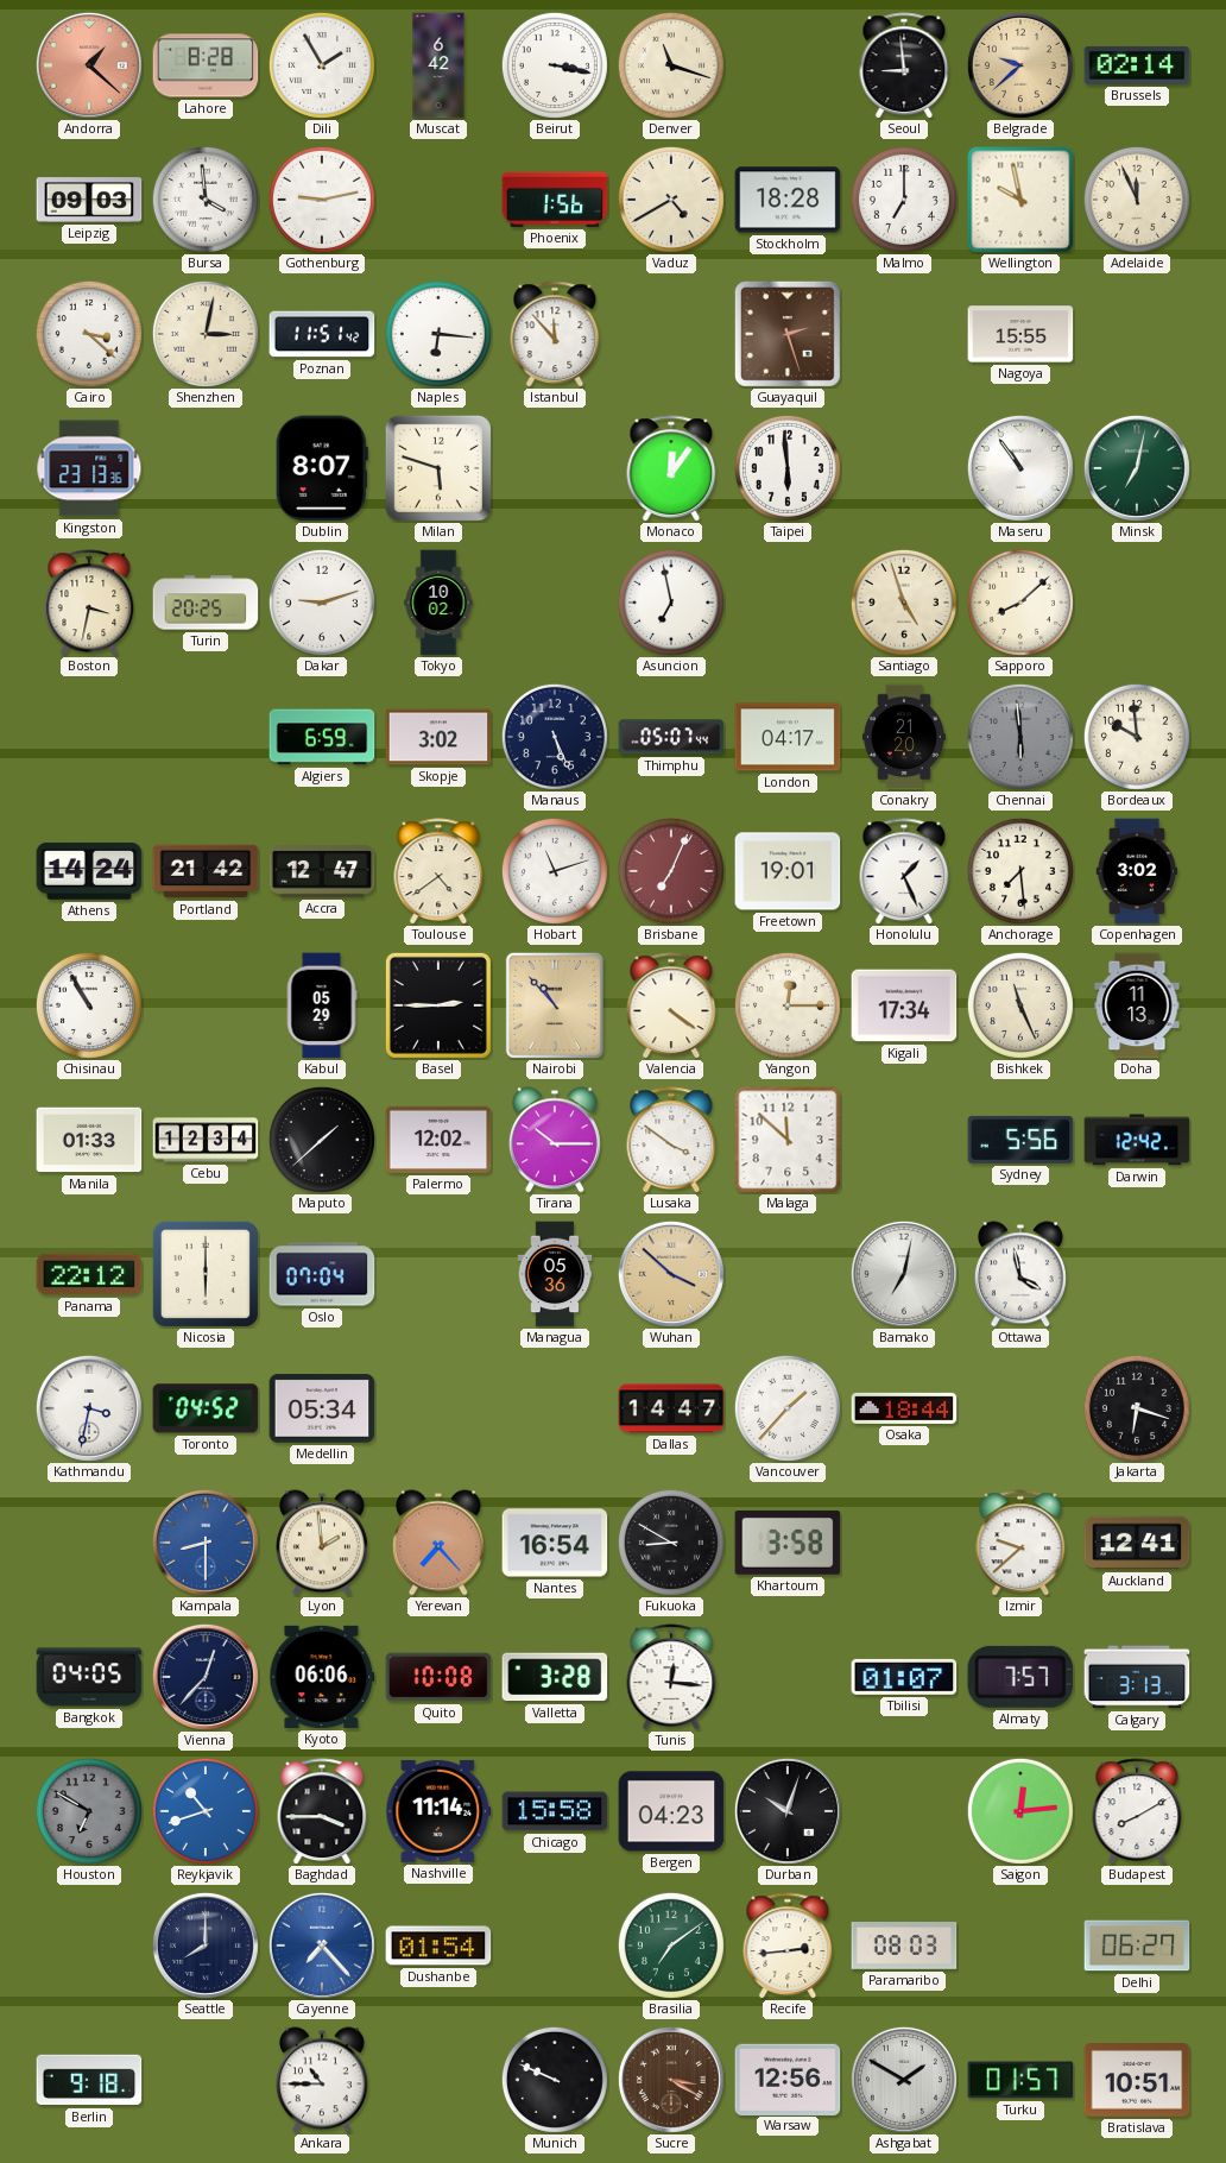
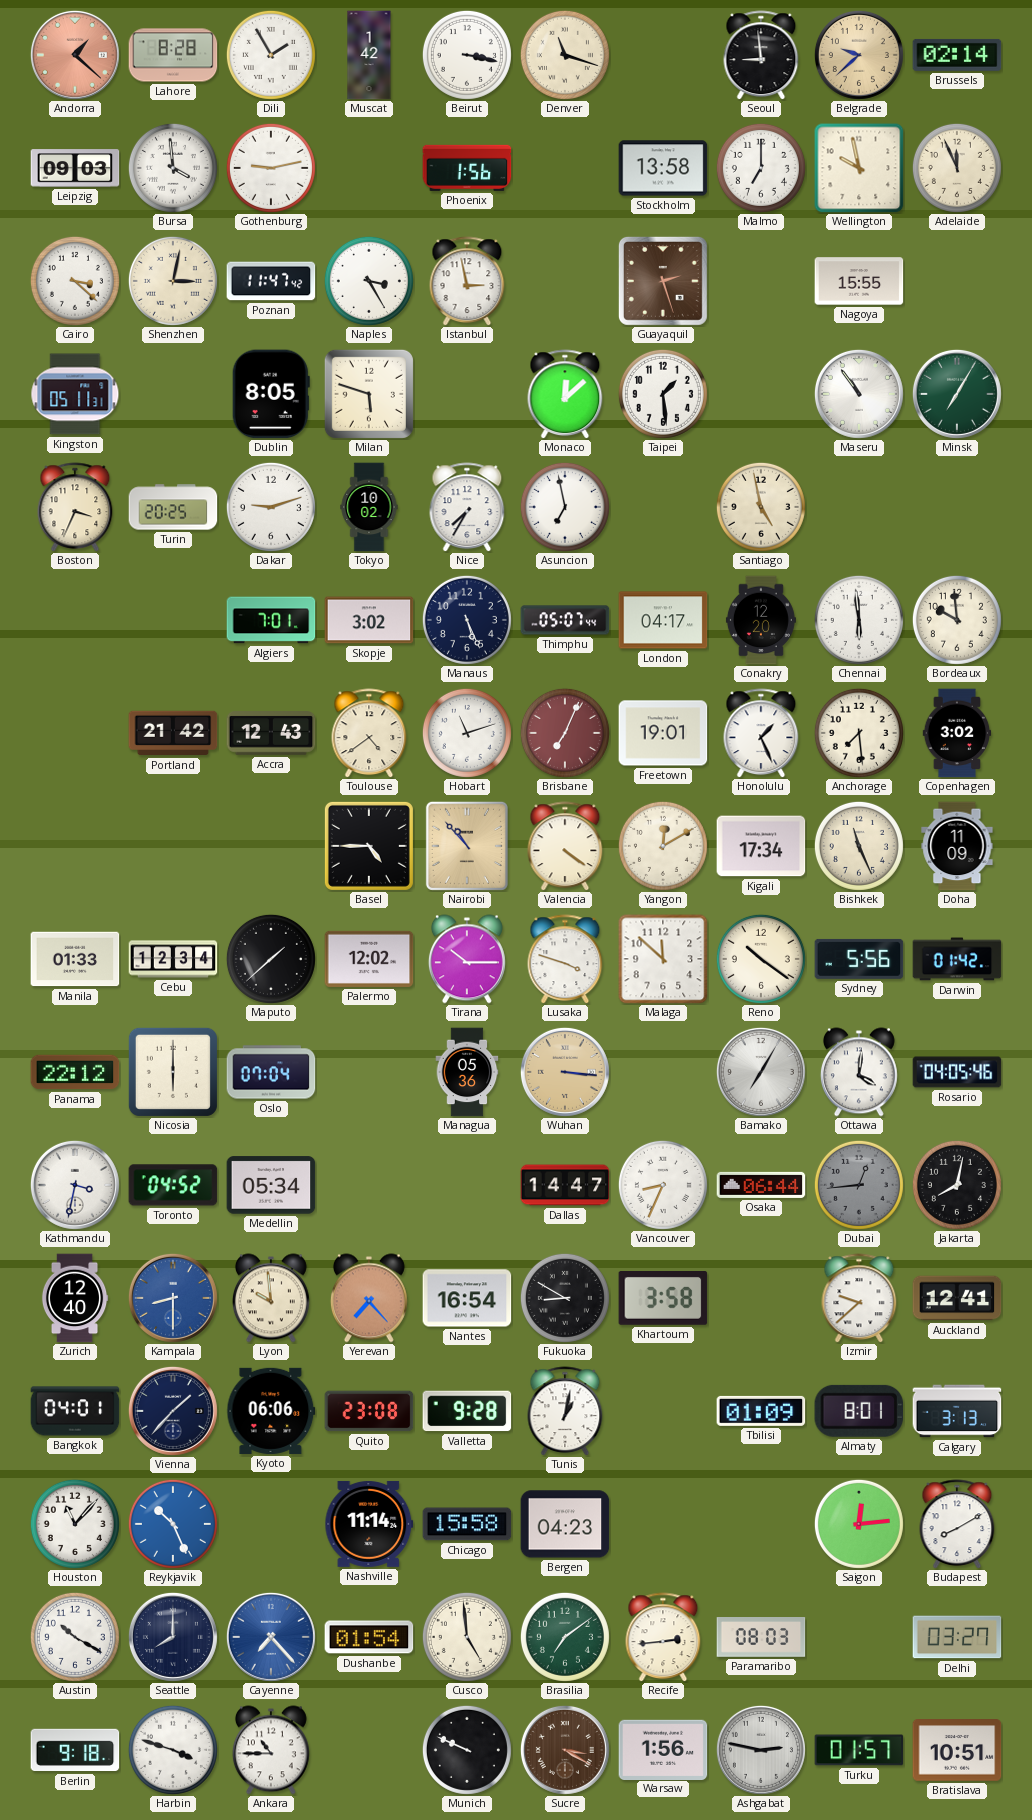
Muscat: 6:42 -> 1:42
Vaduz: 4:40 -> none
Stockholm: 18:28 -> 13:58
Poznan: 11:51 -> 11:47
Naples: 6:16 -> 3:25
Istanbul: 11:53 -> 2:58
Kingston: 23:13 -> 05:11
Dublin: 8:07 -> 8:05
Monaco: 12:06 -> 12:08
Taipei: 5:59 -> 1:29
Minsk: 7:02 -> 7:05
Boston: 3:32 -> 3:34
Nice: none -> 7:35
Santiago: 4:57 -> 4:58
Sapporo: 8:08 -> none
Algiers: 6:59 -> 7:01
Conakry: 21:20 -> 12:20
Chennai dial: grey -> white
Athens: 14:24 -> none
Accra: 12:47 -> 12:43
Chisinau: 10:55 -> none
Kabul: 05:29 -> none
Basel: 2:45 -> 4:45
Yangon: 12:15 -> 12:10
Doha: 11:13 -> 11:09
Lusaka: 3:51 -> 3:48
Reno: none -> 10:21
Darwin: 12:42 -> 01:42
Wuhan: 3:52 -> 3:16
Bamako: 7:02 -> 7:05
Ottawa: 3:58 -> 4:01
Rosario: none -> 04:05
Vancouver: 1:37 -> 8:34
Osaka: 18:44 -> 06:44
Dubai: none -> 12:44
Jakarta: 6:18 -> 8:02
Zurich: none -> 12:40
Lyon: 1:59 -> 9:59
Bangkok: 04:05 -> 04:01
Vienna: 12:37 -> 1:37
Quito: 10:08 -> 23:08
Valletta: 3:28 -> 9:28
Tunis: 12:16 -> 1:02
Tbilisi: 01:07 -> 01:09
Almaty: 7:57 -> 8:01
Houston: 6:50 -> 11:07
Houston dial: grey -> white
Reykjavik: 10:42 -> 10:26
Baghdad: 3:45 -> none
Durban: 10:03 -> none
Austin: none -> 10:20
Cusco: none -> 4:59
Delhi: 06:27 -> 03:27
Harbin: none -> 3:48
Warsaw: 12:56 -> 1:56
Ashgabat: 1:50 -> 2:47
